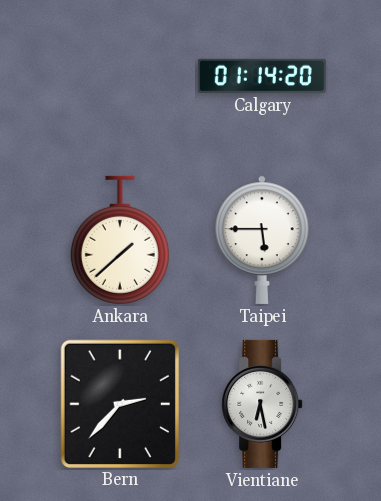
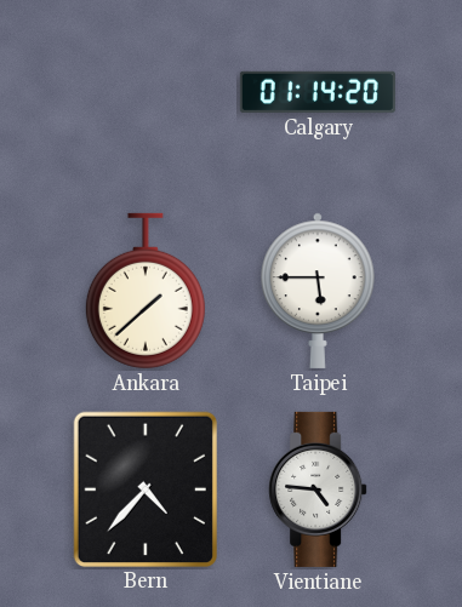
Bern: 2:37 -> 4:37
Vientiane: 6:28 -> 4:46
